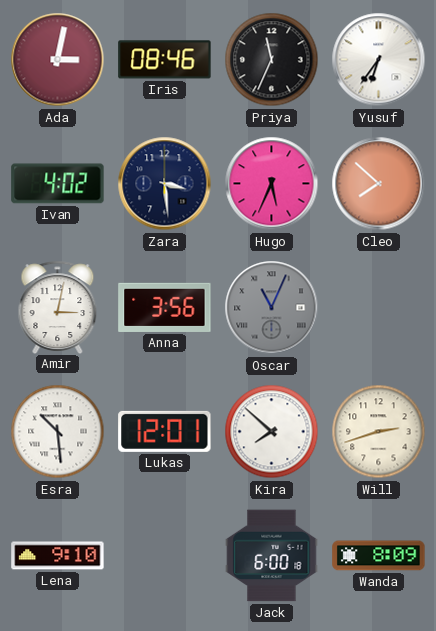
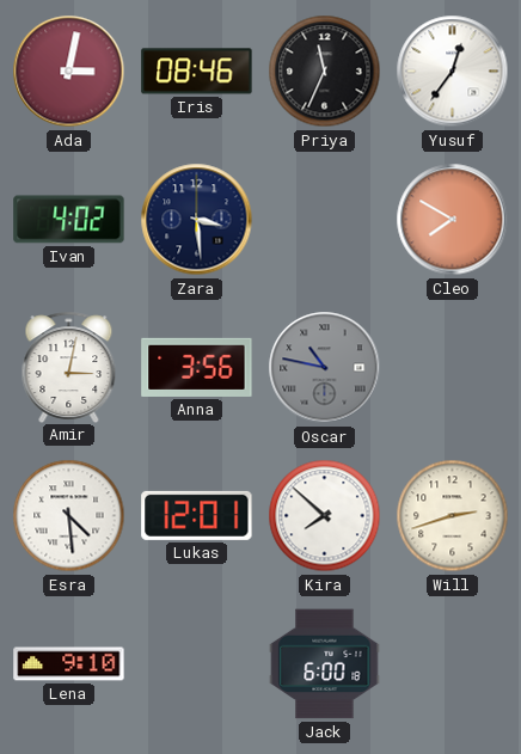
Yusuf: 6:36 -> 12:36
Hugo: 5:34 -> none
Cleo: 7:52 -> 7:50
Oscar: 11:04 -> 10:47
Esra: 10:29 -> 4:29
Wanda: 8:09 -> none
